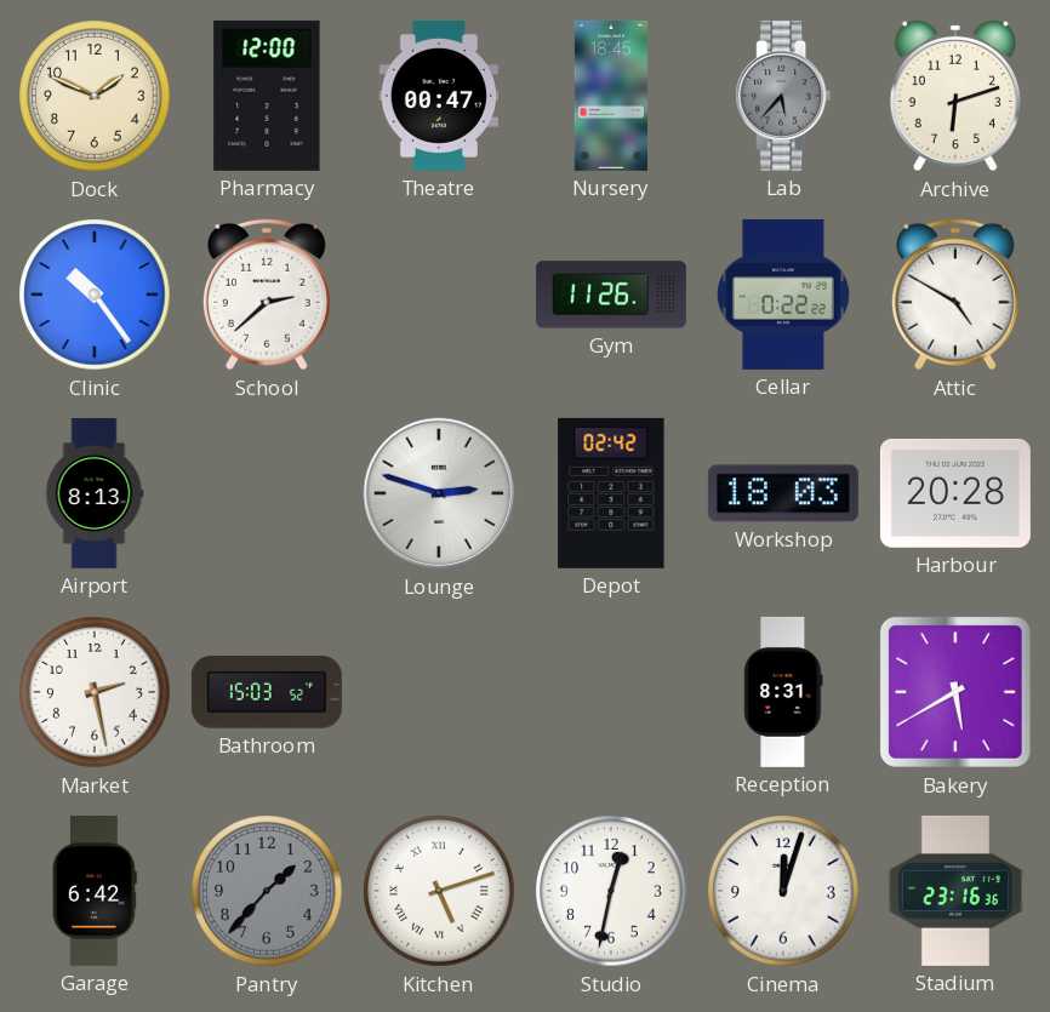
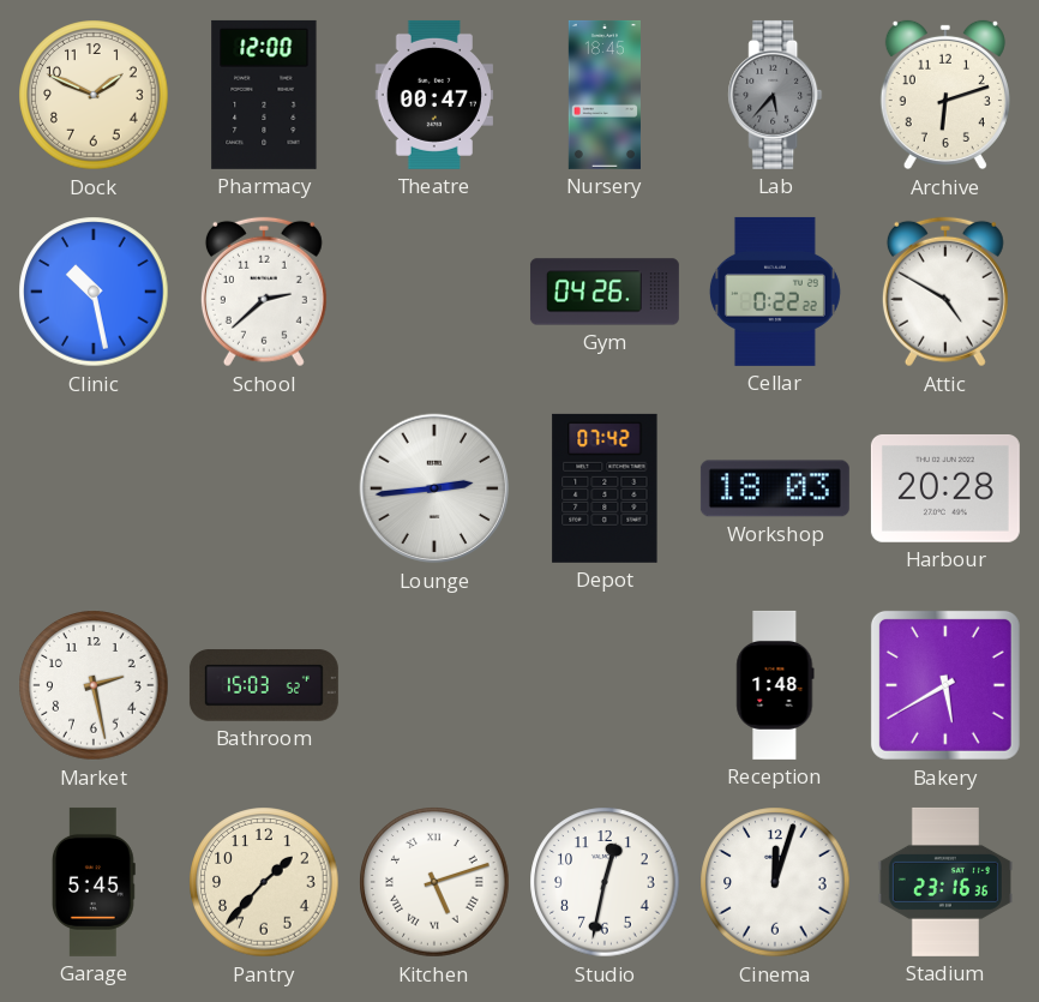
Clinic: 10:24 -> 10:28
Gym: 11:26 -> 04:26
Airport: 8:13 -> none
Lounge: 2:48 -> 2:44
Depot: 02:42 -> 07:42
Reception: 8:31 -> 1:48
Garage: 6:42 -> 5:45
Pantry dial: grey -> cream
